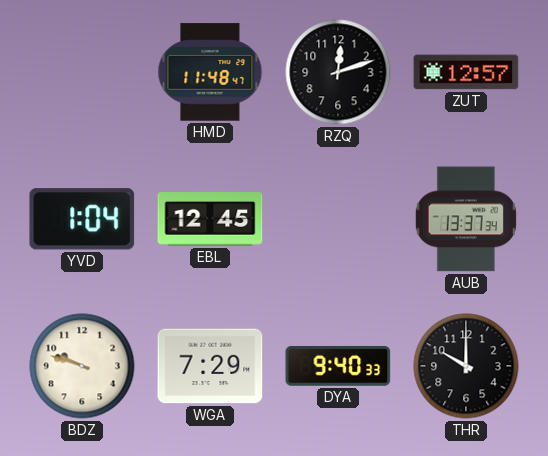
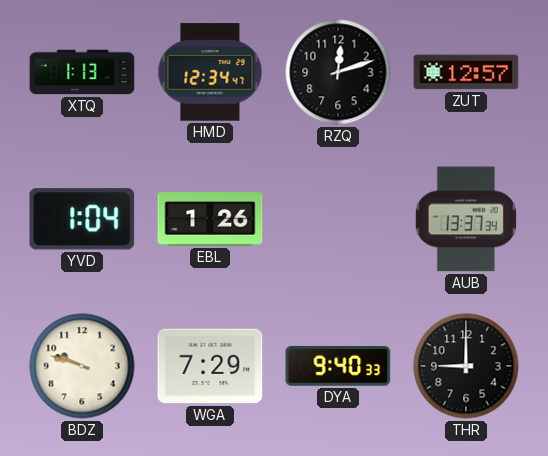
XTQ: none -> 1:13
HMD: 11:48 -> 12:34
EBL: 12:45 -> 1:26
THR: 10:00 -> 9:00
